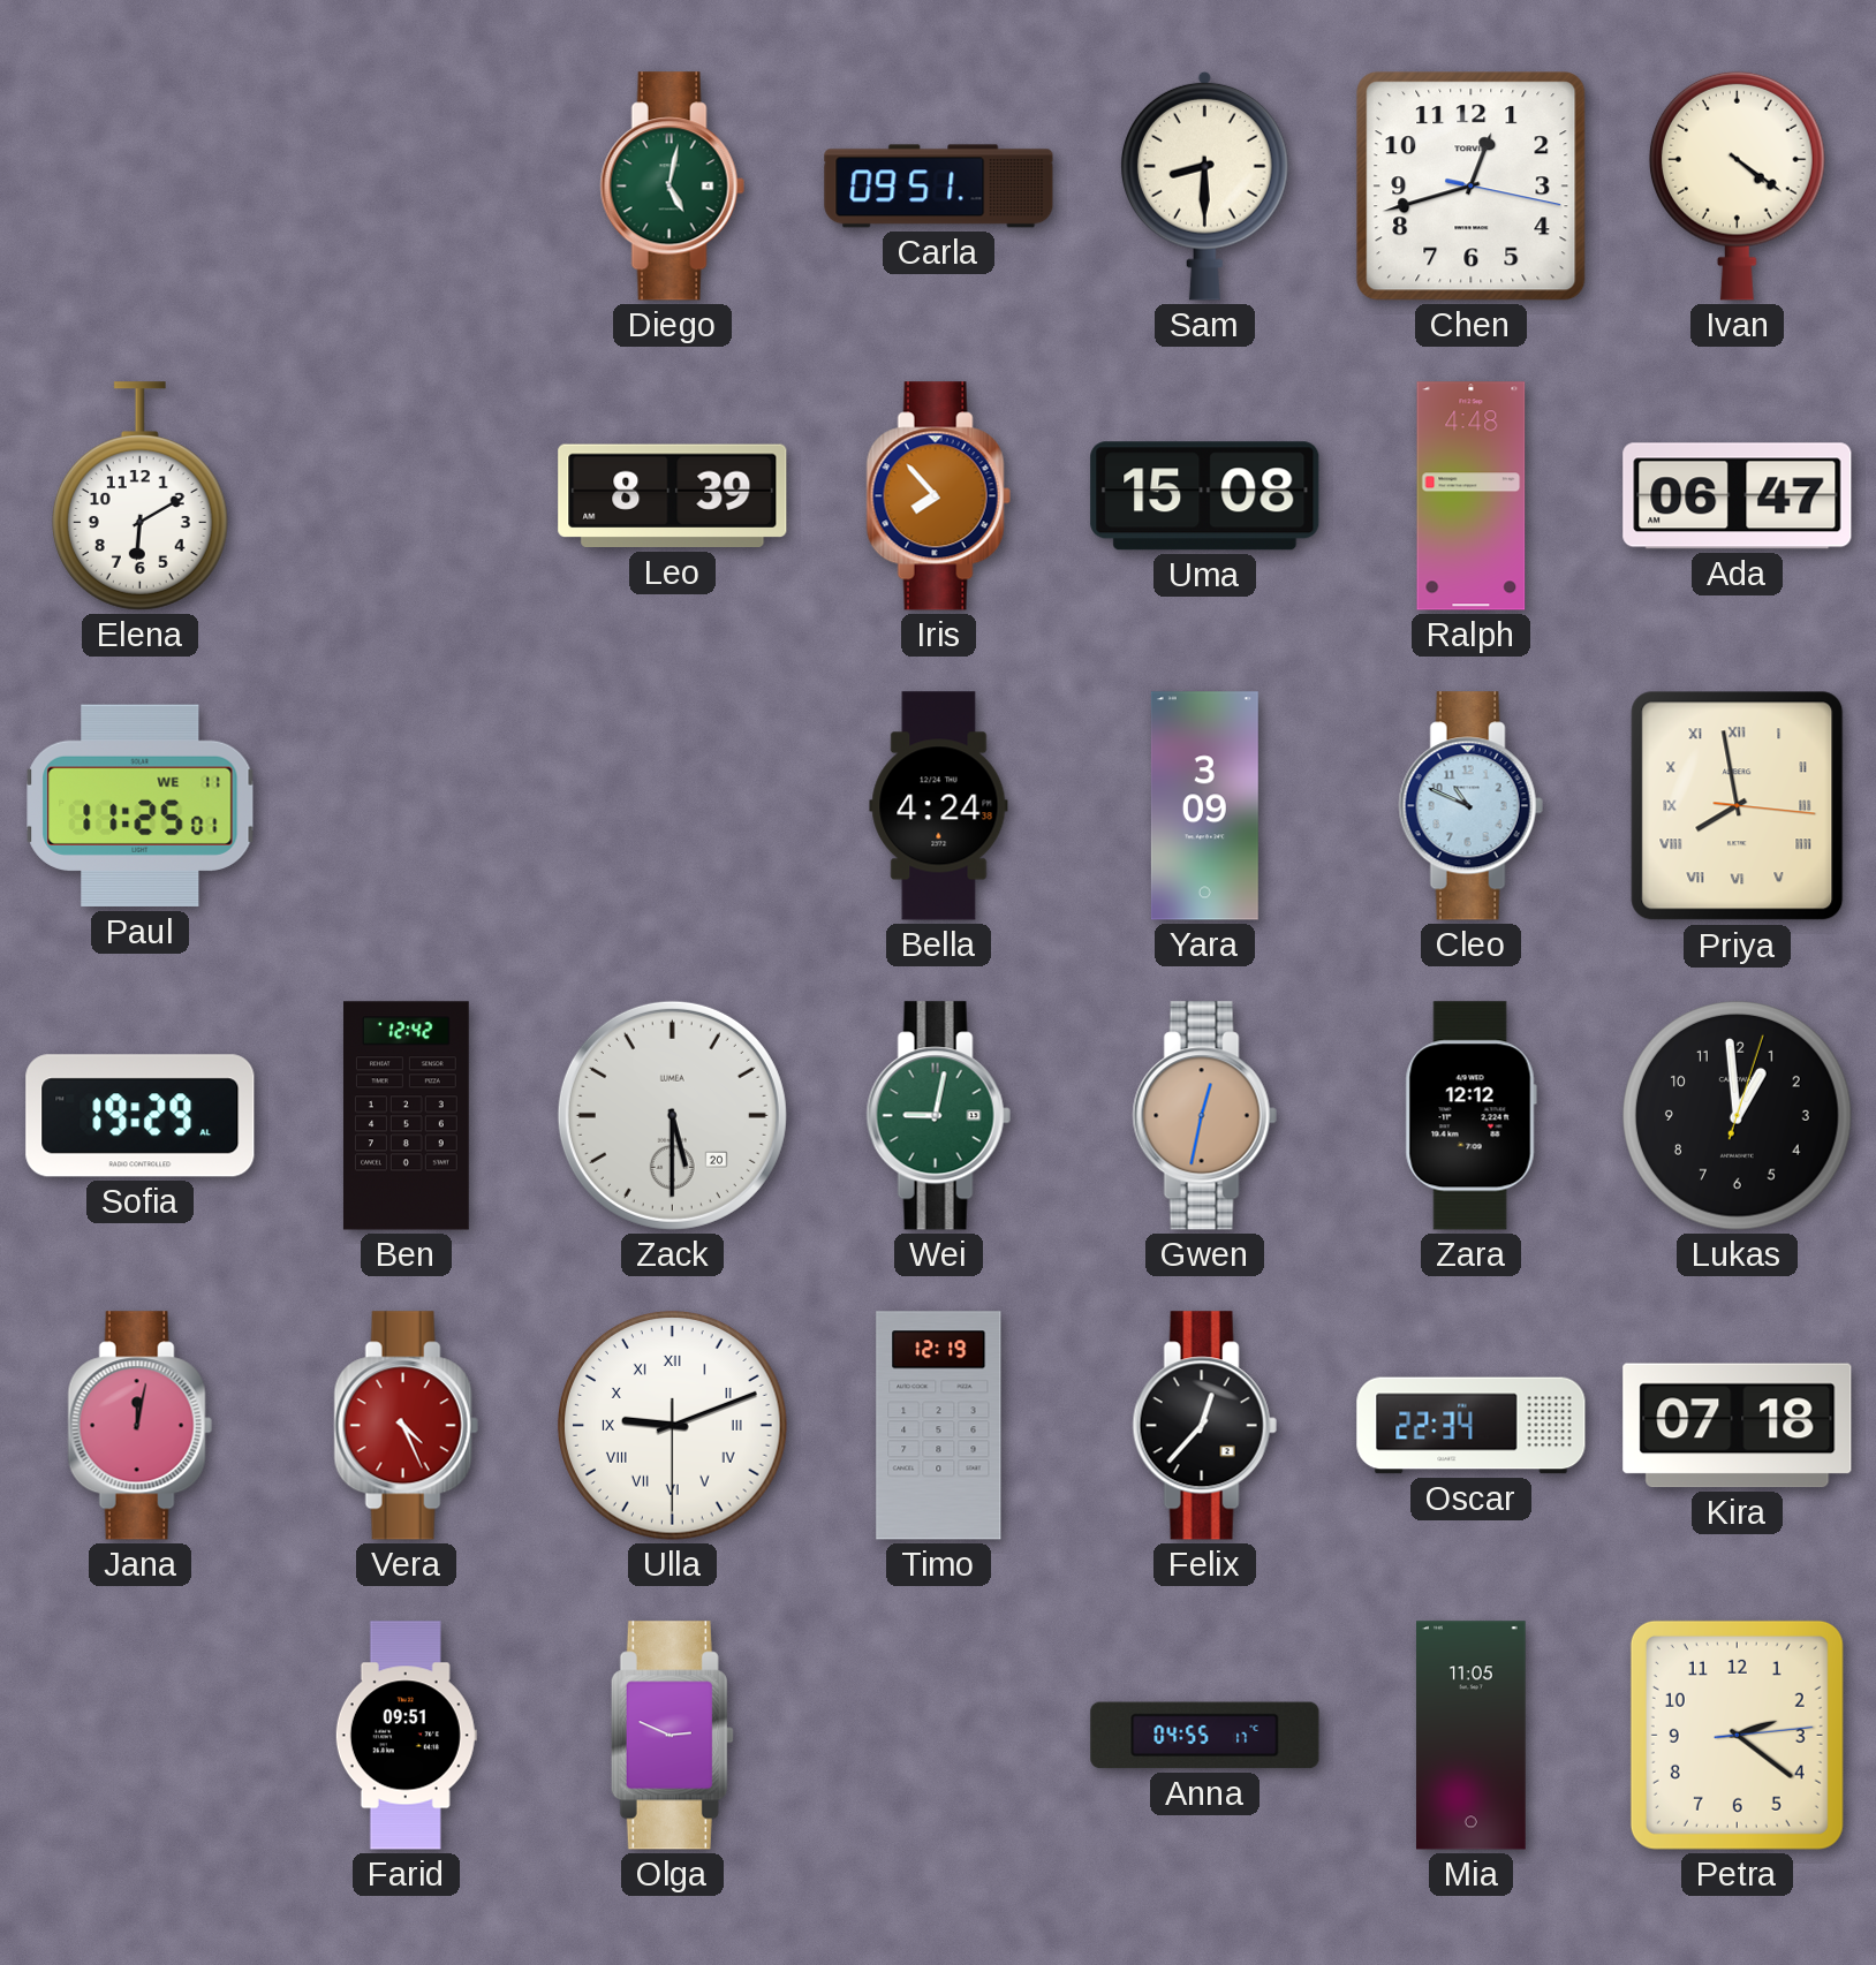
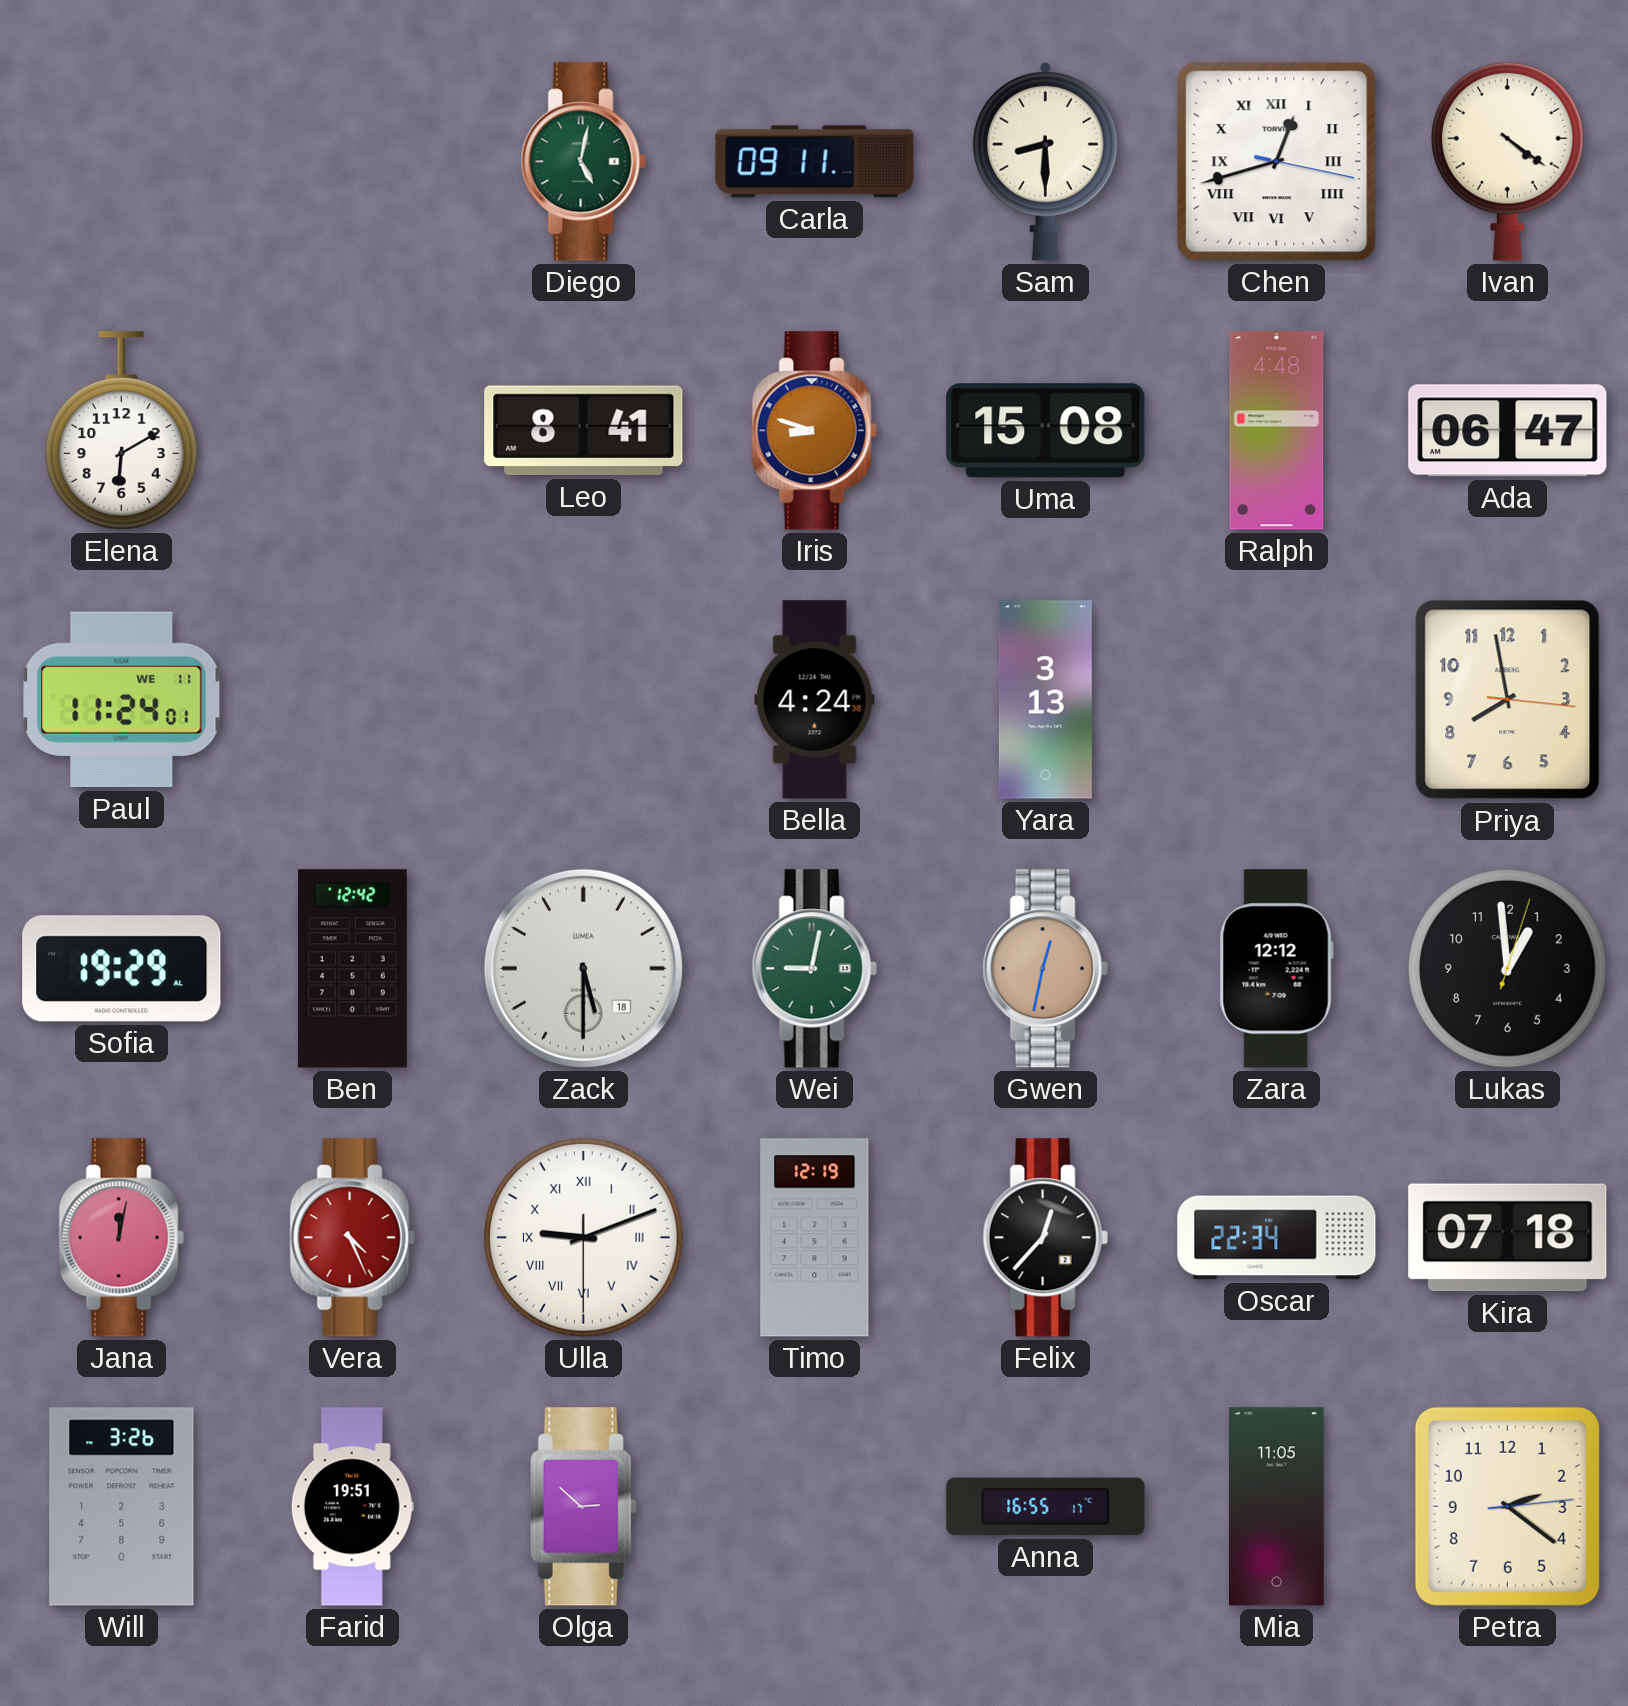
Carla: 09:51 -> 09:11
Chen numerals: Arabic -> Roman
Leo: 8:39 -> 8:41
Iris: 7:53 -> 8:48
Paul: 11:25 -> 11:24
Yara: 3:09 -> 3:13
Cleo: 10:49 -> none
Priya numerals: Roman -> Arabic
Zack date: 20 -> 18
Will: none -> 3:26
Farid: 09:51 -> 19:51
Olga: 2:49 -> 2:52
Anna: 04:55 -> 16:55
